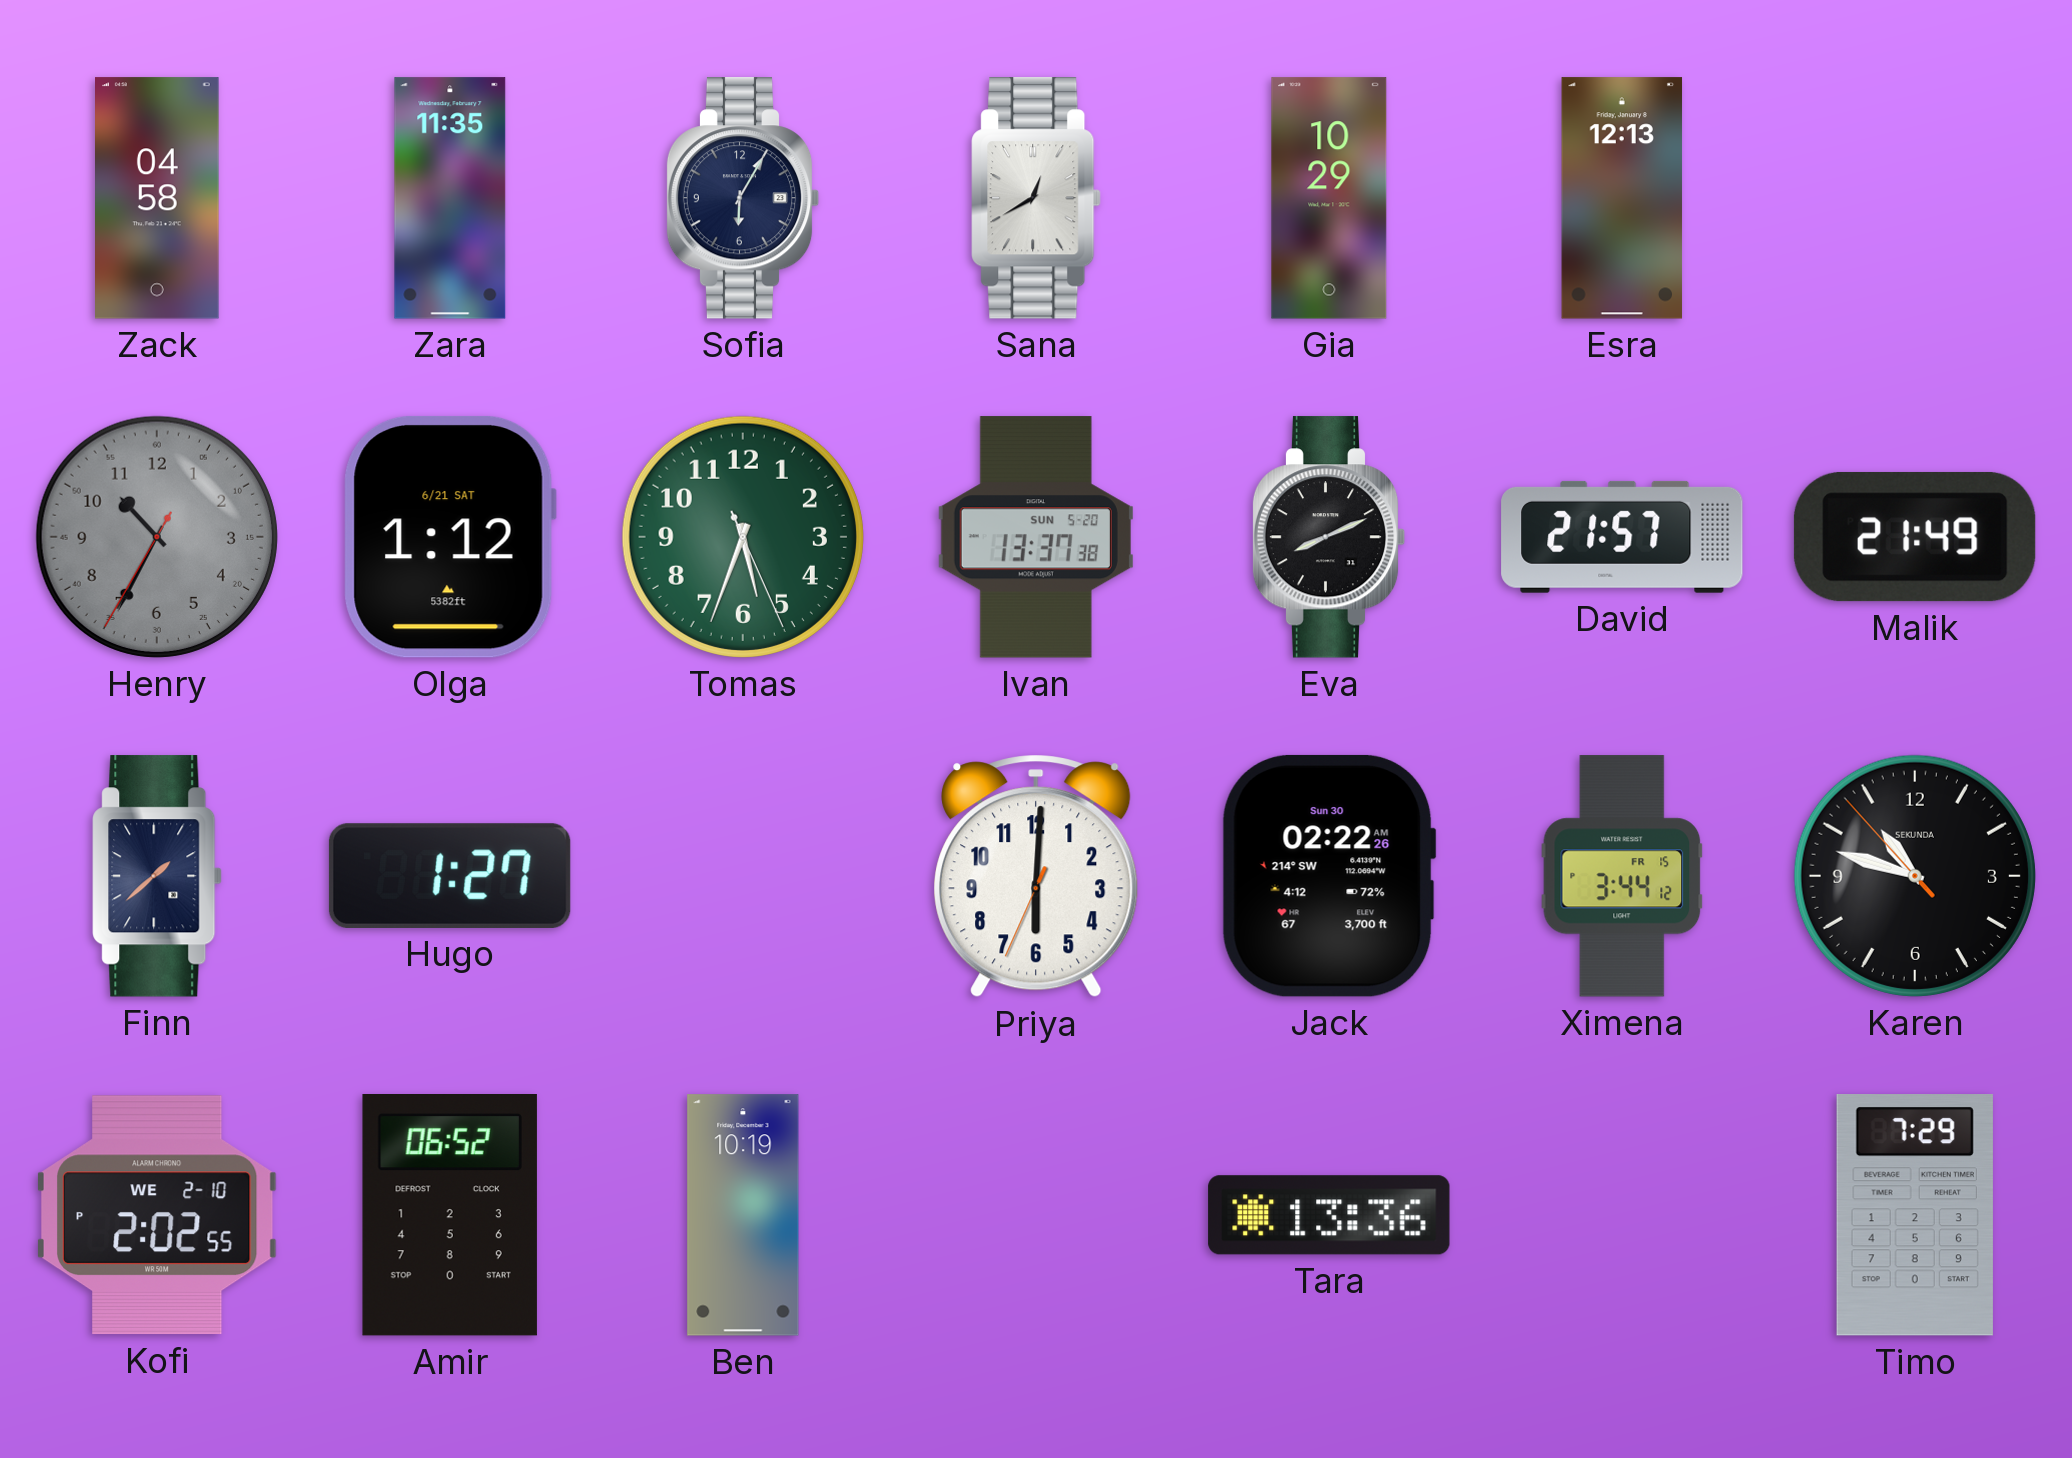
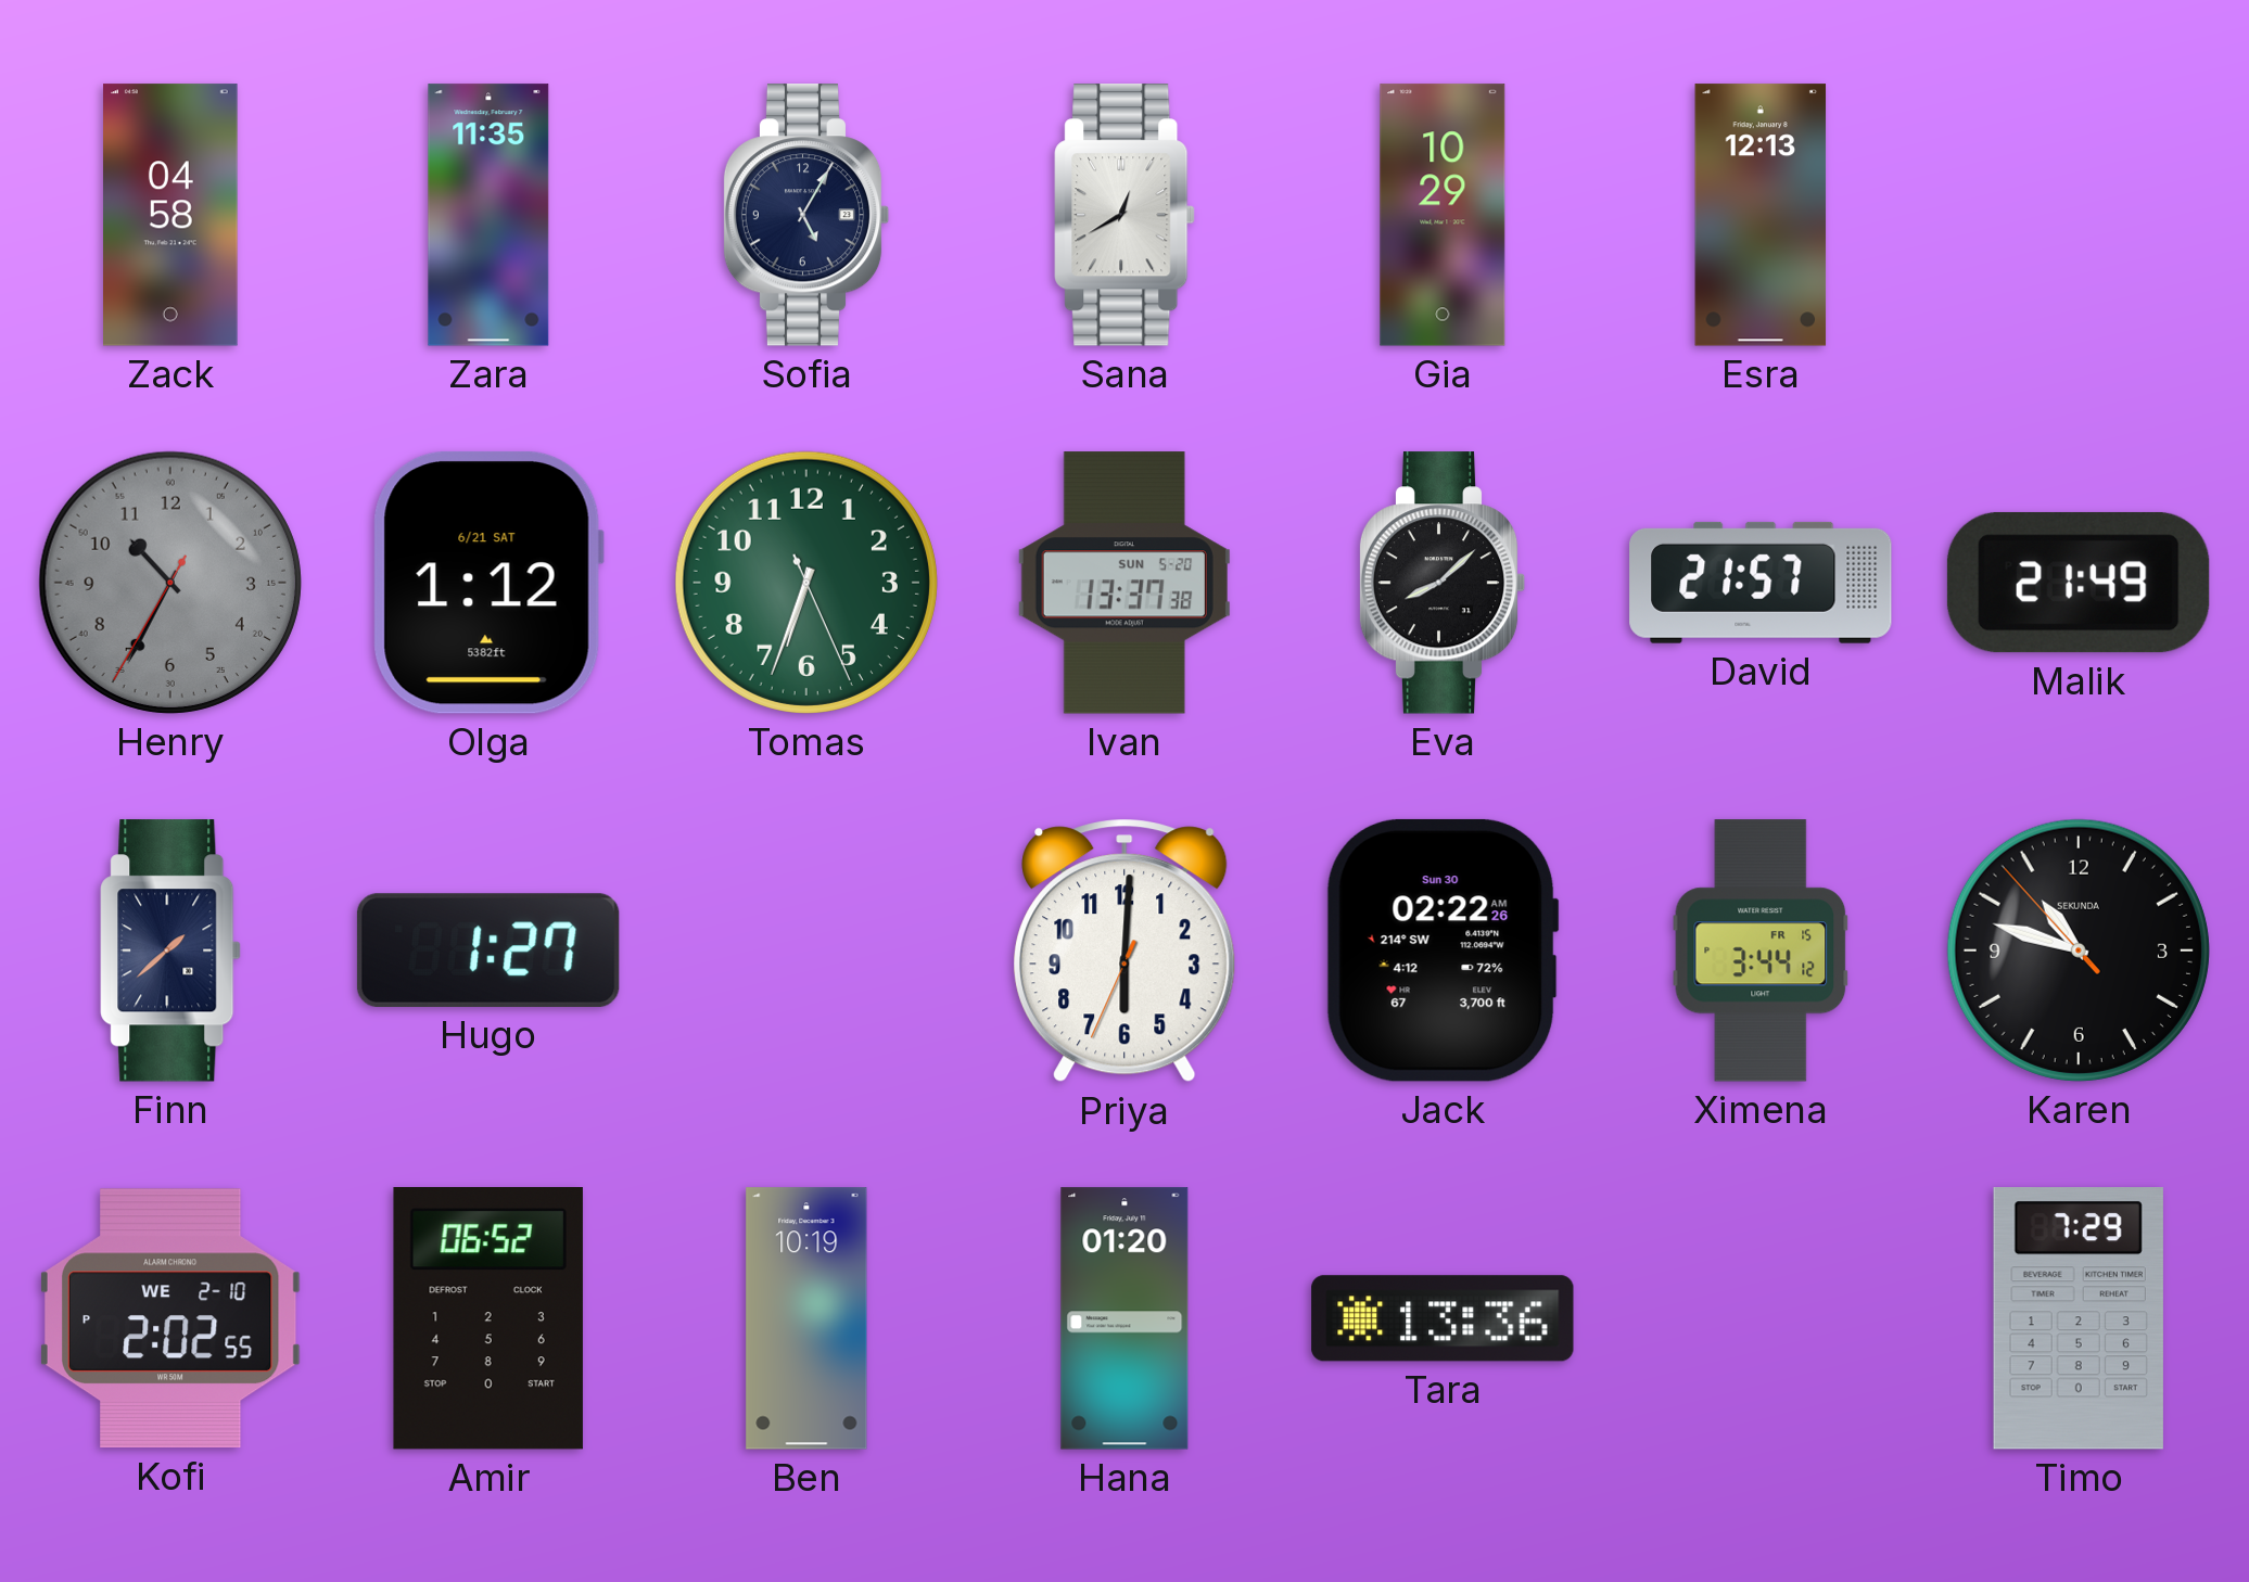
Sofia: 6:05 -> 5:05
Tomas: 5:33 -> 6:33
Eva: 8:11 -> 8:08
Hana: none -> 01:20
